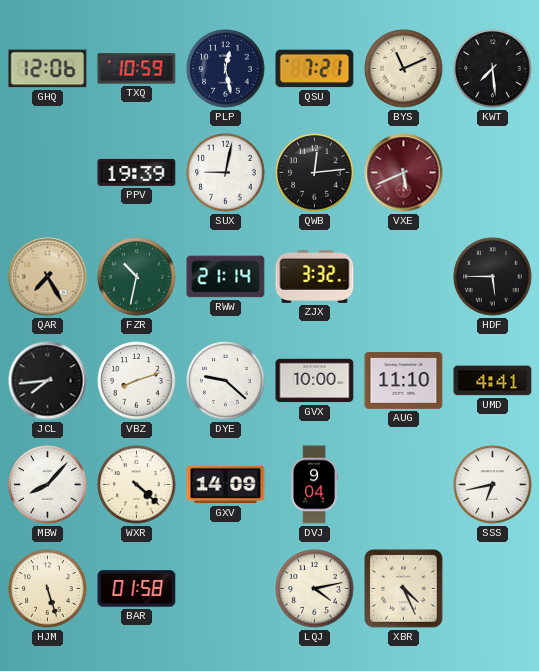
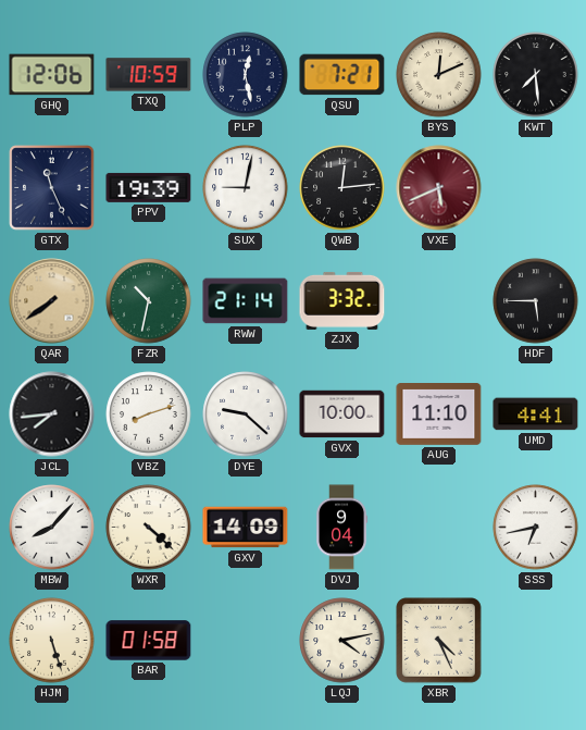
BYS: 11:11 -> 12:11
GTX: none -> 11:26
QAR: 7:25 -> 7:39
